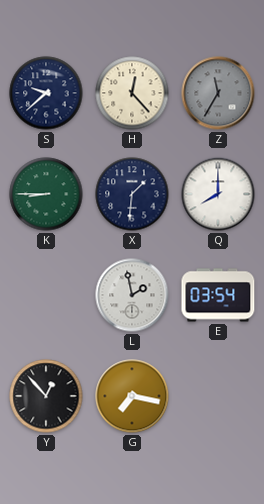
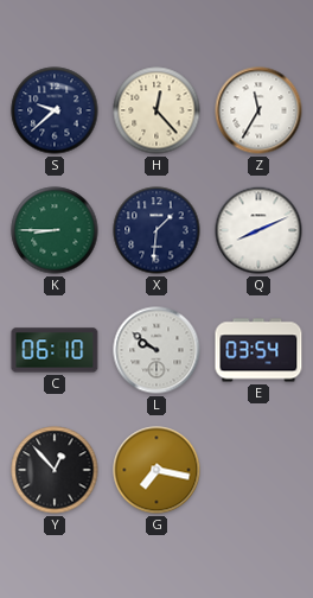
Z dial: grey -> white
Q: 8:00 -> 8:11
C: none -> 06:10
L: 1:58 -> 9:51
